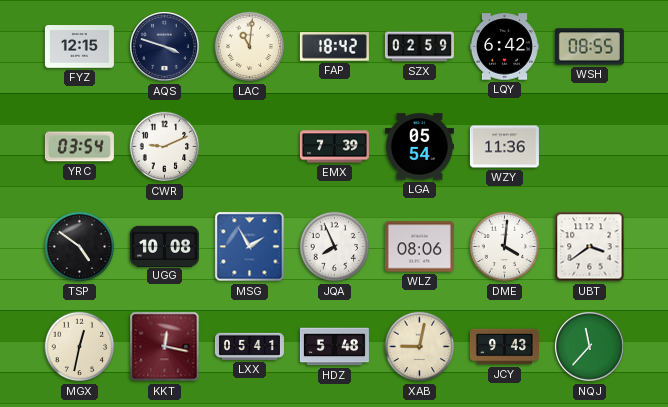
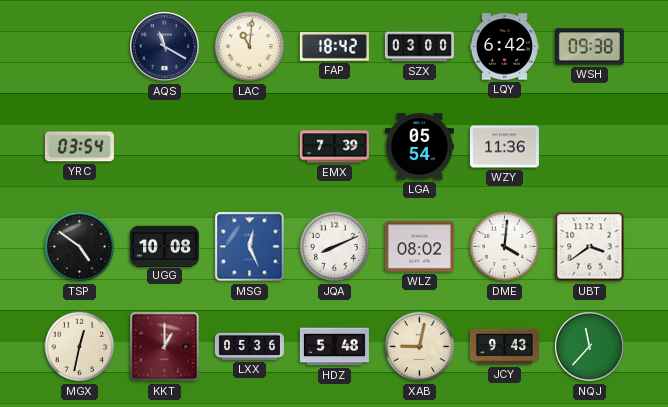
FYZ: 12:15 -> none
AQS: 3:48 -> 11:20
SZX: 02:59 -> 03:00
WSH: 08:55 -> 09:38
CWR: 9:11 -> none
MSG: 1:55 -> 12:26
JQA: 7:56 -> 8:11
WLZ: 08:06 -> 08:02
KKT: 12:17 -> 1:00
LXX: 05:41 -> 05:36
